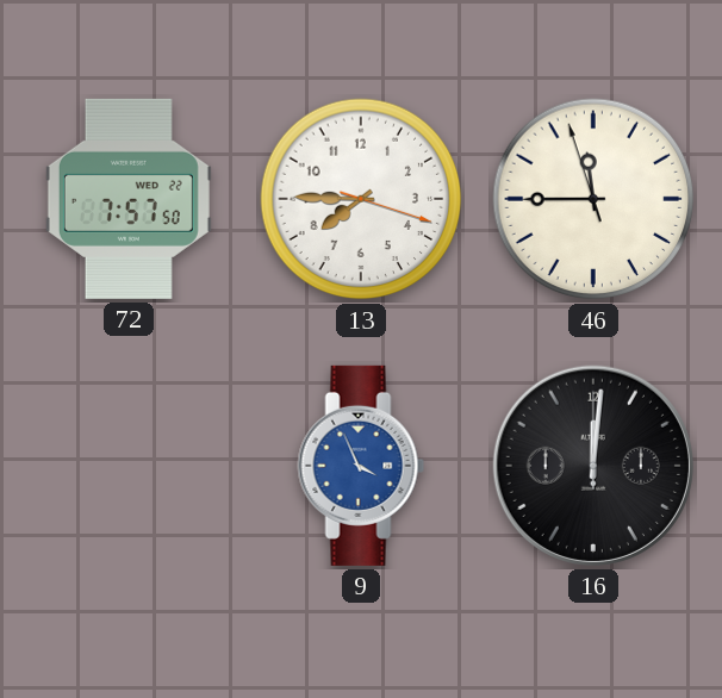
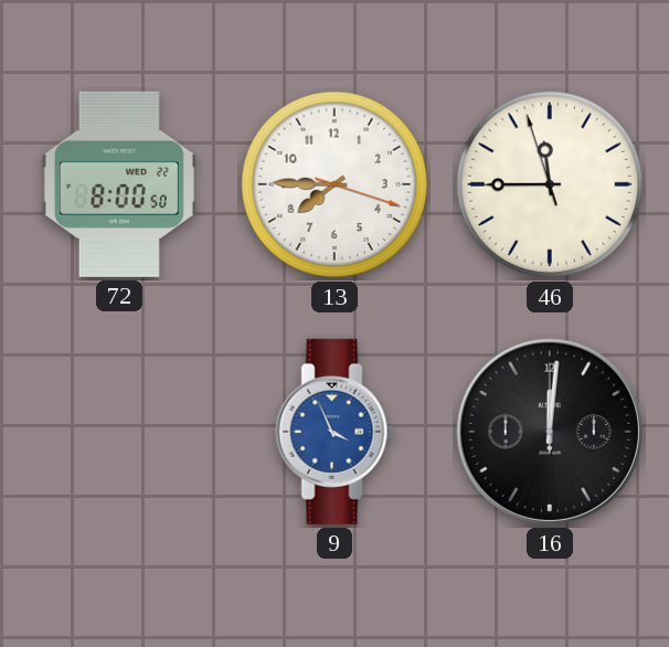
72: 7:57 -> 8:00
